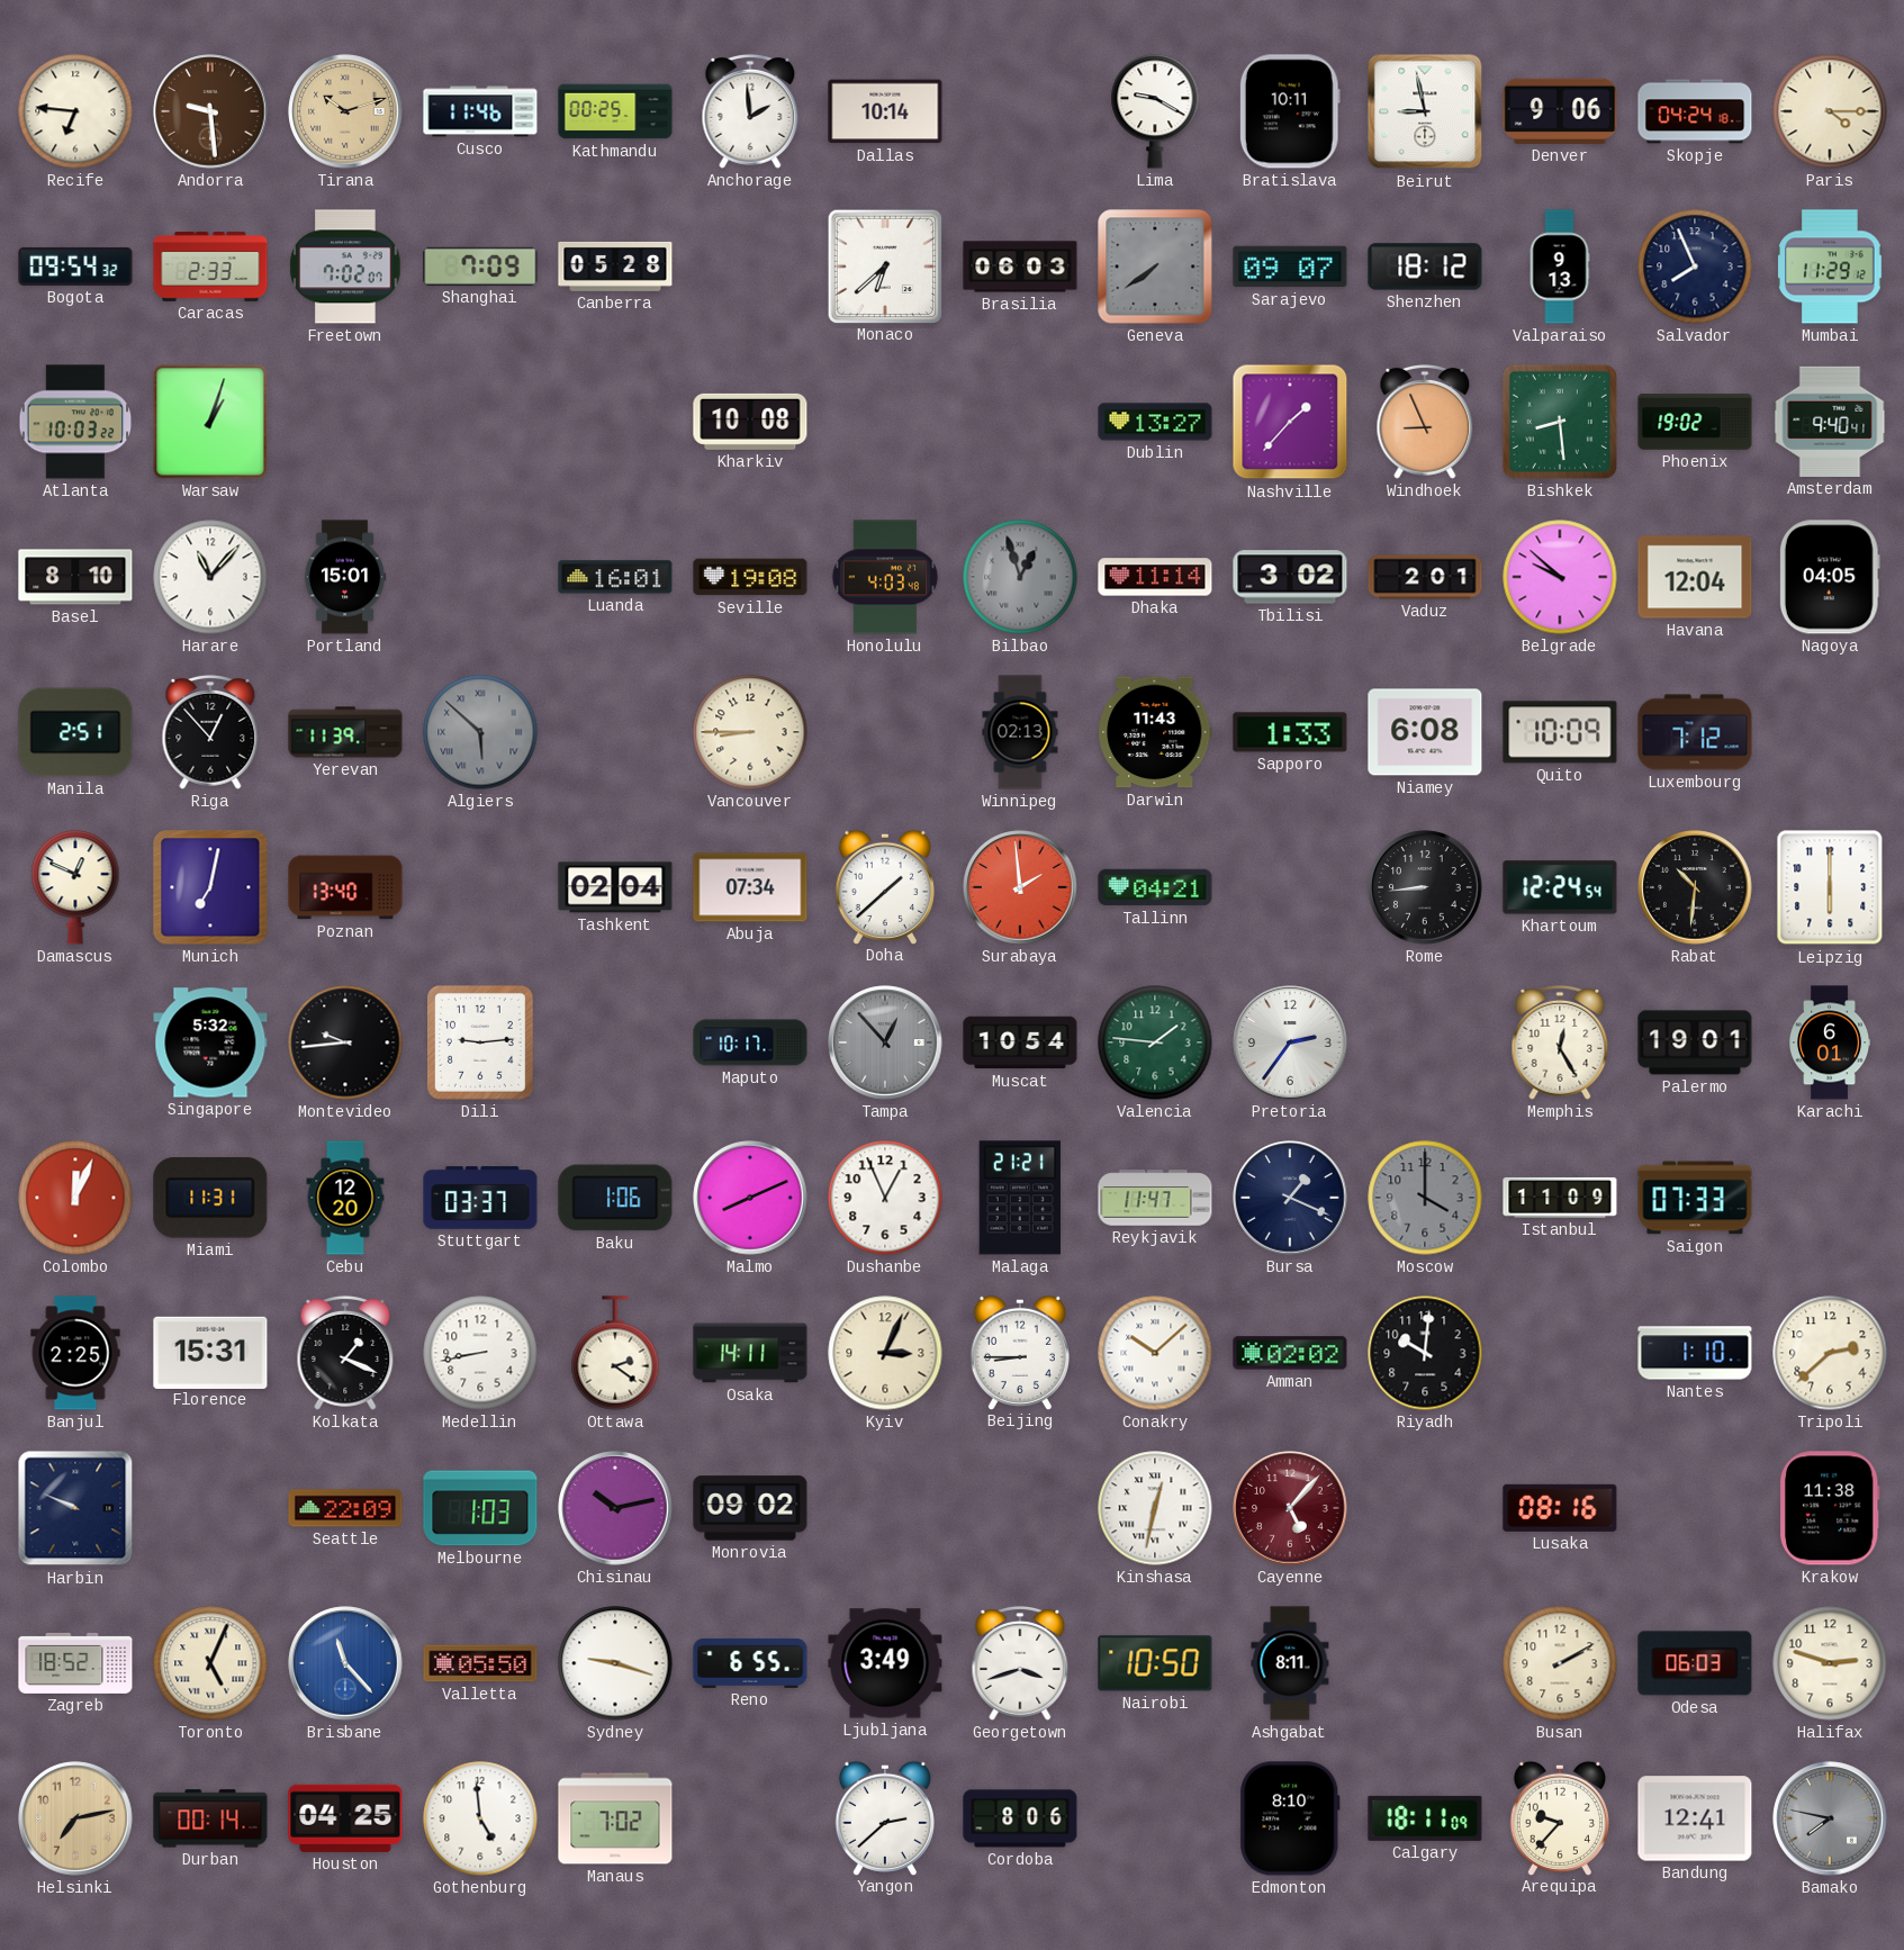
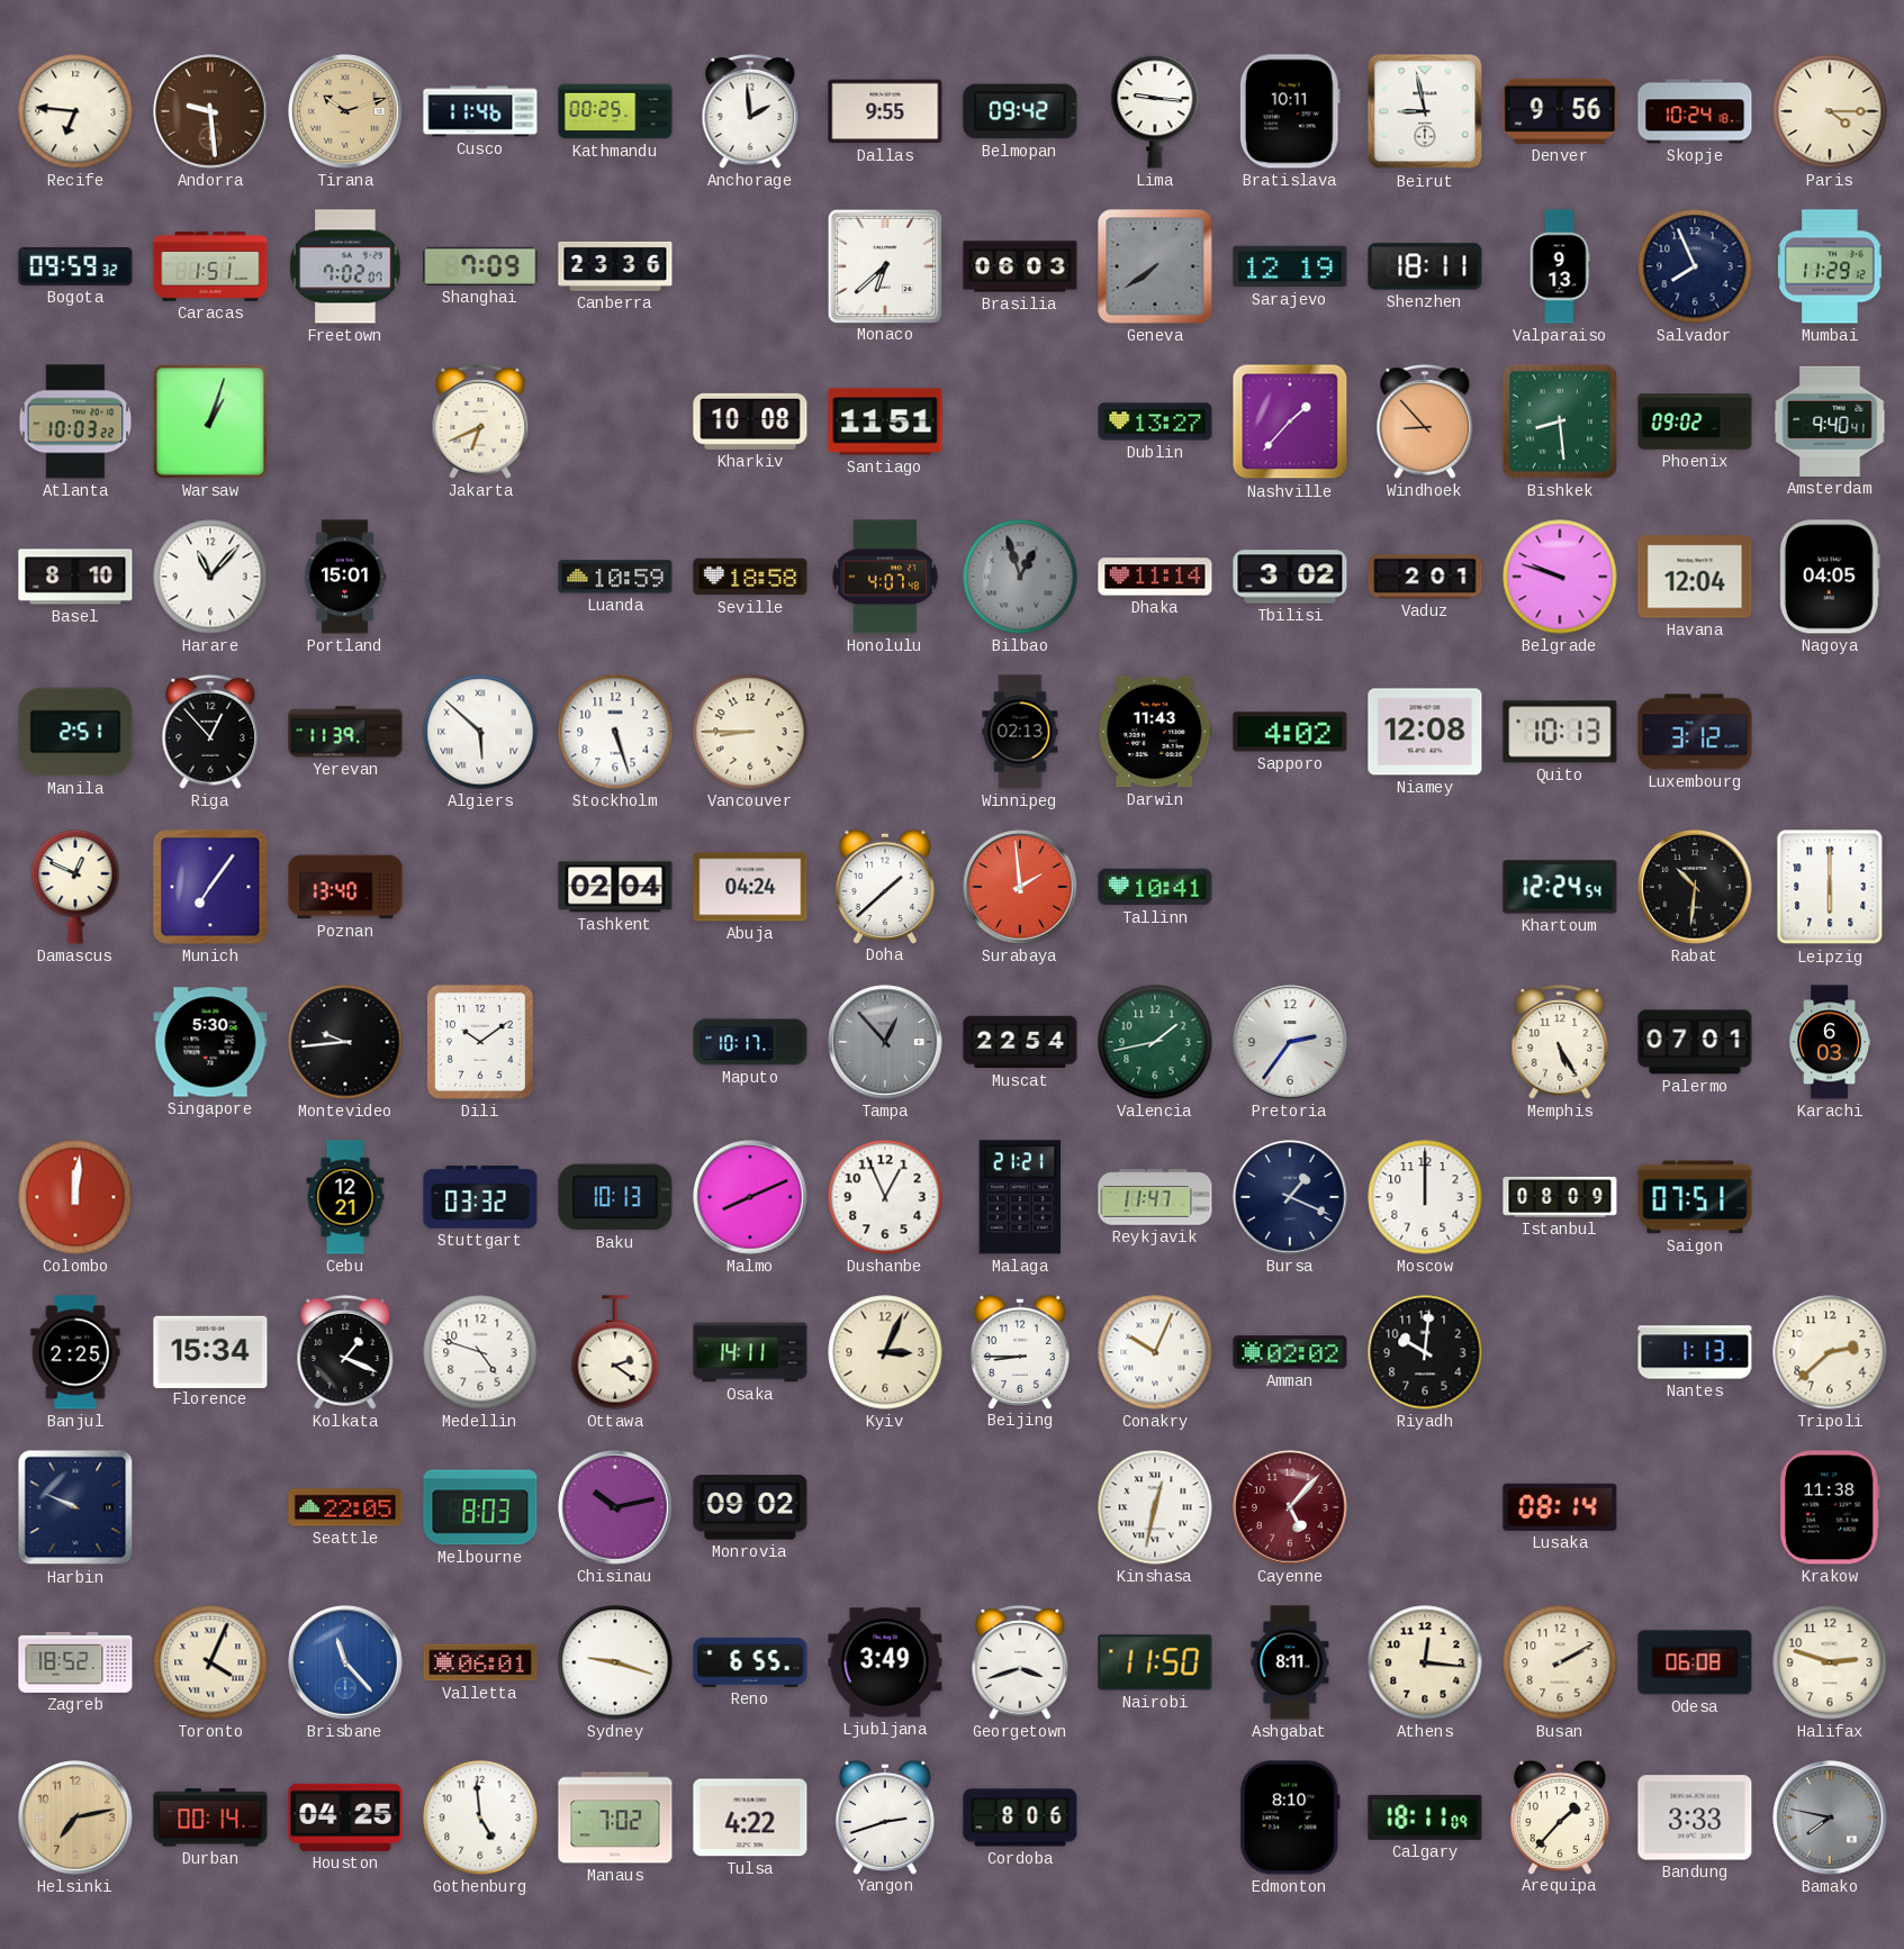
Dallas: 10:14 -> 9:55
Belmopan: none -> 09:42
Lima: 9:20 -> 9:16
Denver: 9:06 -> 9:56
Skopje: 04:24 -> 10:24
Bogota: 09:54 -> 09:59
Caracas: 2:33 -> 1:51
Canberra: 05:28 -> 23:36
Sarajevo: 09:07 -> 12:19
Shenzhen: 18:12 -> 18:11
Jakarta: none -> 6:41
Santiago: none -> 11:51
Windhoek: 8:56 -> 8:53
Phoenix: 19:02 -> 09:02
Luanda: 16:01 -> 10:59
Seville: 19:08 -> 18:58
Honolulu: 4:03 -> 4:07
Belgrade: 9:52 -> 9:48
Algiers dial: grey -> white
Stockholm: none -> 5:27
Sapporo: 1:33 -> 4:02
Niamey: 6:08 -> 12:08
Quito: 10:09 -> 10:13
Luxembourg: 7:12 -> 3:12
Munich: 7:02 -> 7:06
Abuja: 07:34 -> 04:24
Tallinn: 04:21 -> 10:41
Rome: 8:44 -> none
Singapore: 5:32 -> 5:30
Dili: 9:14 -> 10:09
Muscat: 10:54 -> 22:54
Valencia: 1:46 -> 1:43
Memphis: 12:25 -> 5:25
Palermo: 19:01 -> 07:01
Karachi: 6:01 -> 6:03
Colombo: 12:04 -> 12:01
Miami: 11:31 -> none
Cebu: 12:20 -> 12:21
Stuttgart: 03:37 -> 03:32
Baku: 1:06 -> 10:13
Moscow: 4:00 -> 12:00
Moscow dial: grey -> white
Istanbul: 11:09 -> 08:09
Saigon: 07:33 -> 07:51
Florence: 15:31 -> 15:34
Medellin: 8:43 -> 4:48
Conakry: 10:08 -> 10:04
Nantes: 1:10 -> 1:13
Seattle: 22:09 -> 22:05
Melbourne: 1:03 -> 8:03
Lusaka: 08:16 -> 08:14
Toronto: 5:04 -> 4:04
Valletta: 05:50 -> 06:01
Nairobi: 10:50 -> 11:50
Athens: none -> 12:16
Odesa: 06:03 -> 06:08
Tulsa: none -> 4:22
Yangon: 2:38 -> 2:42
Arequipa: 9:37 -> 1:37
Bandung: 12:41 -> 3:33
